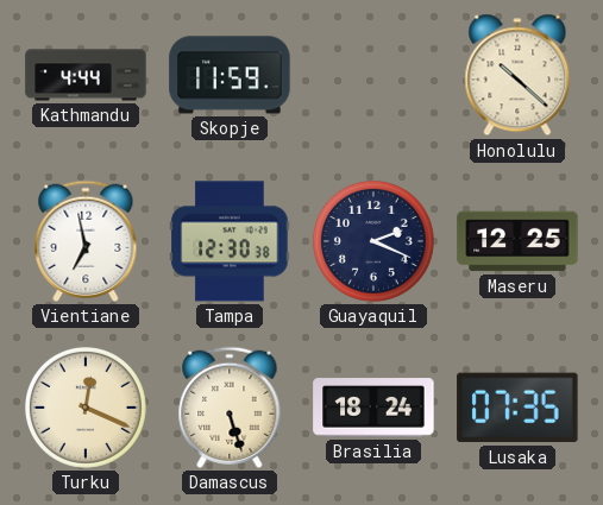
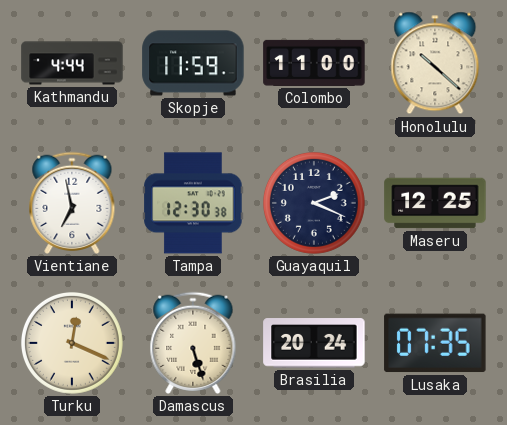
Colombo: none -> 11:00
Brasilia: 18:24 -> 20:24
